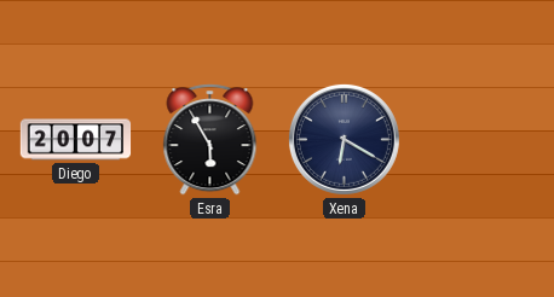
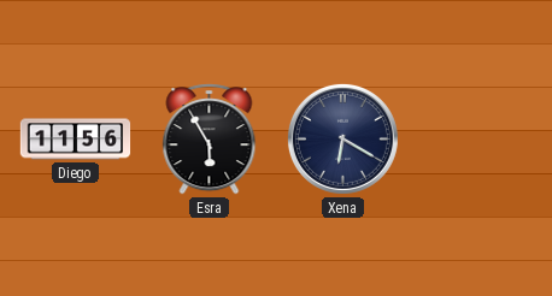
Diego: 20:07 -> 11:56
